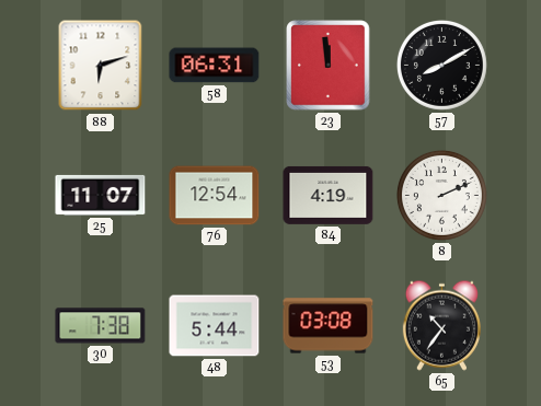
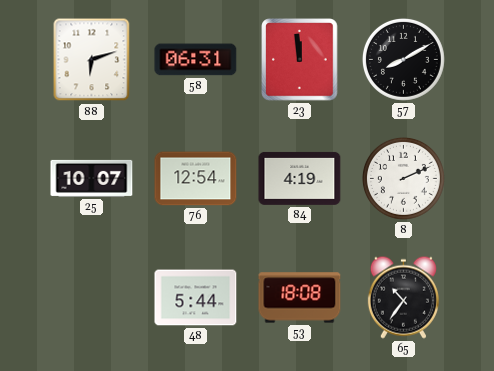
25: 11:07 -> 10:07
30: 7:38 -> none
53: 03:08 -> 18:08
